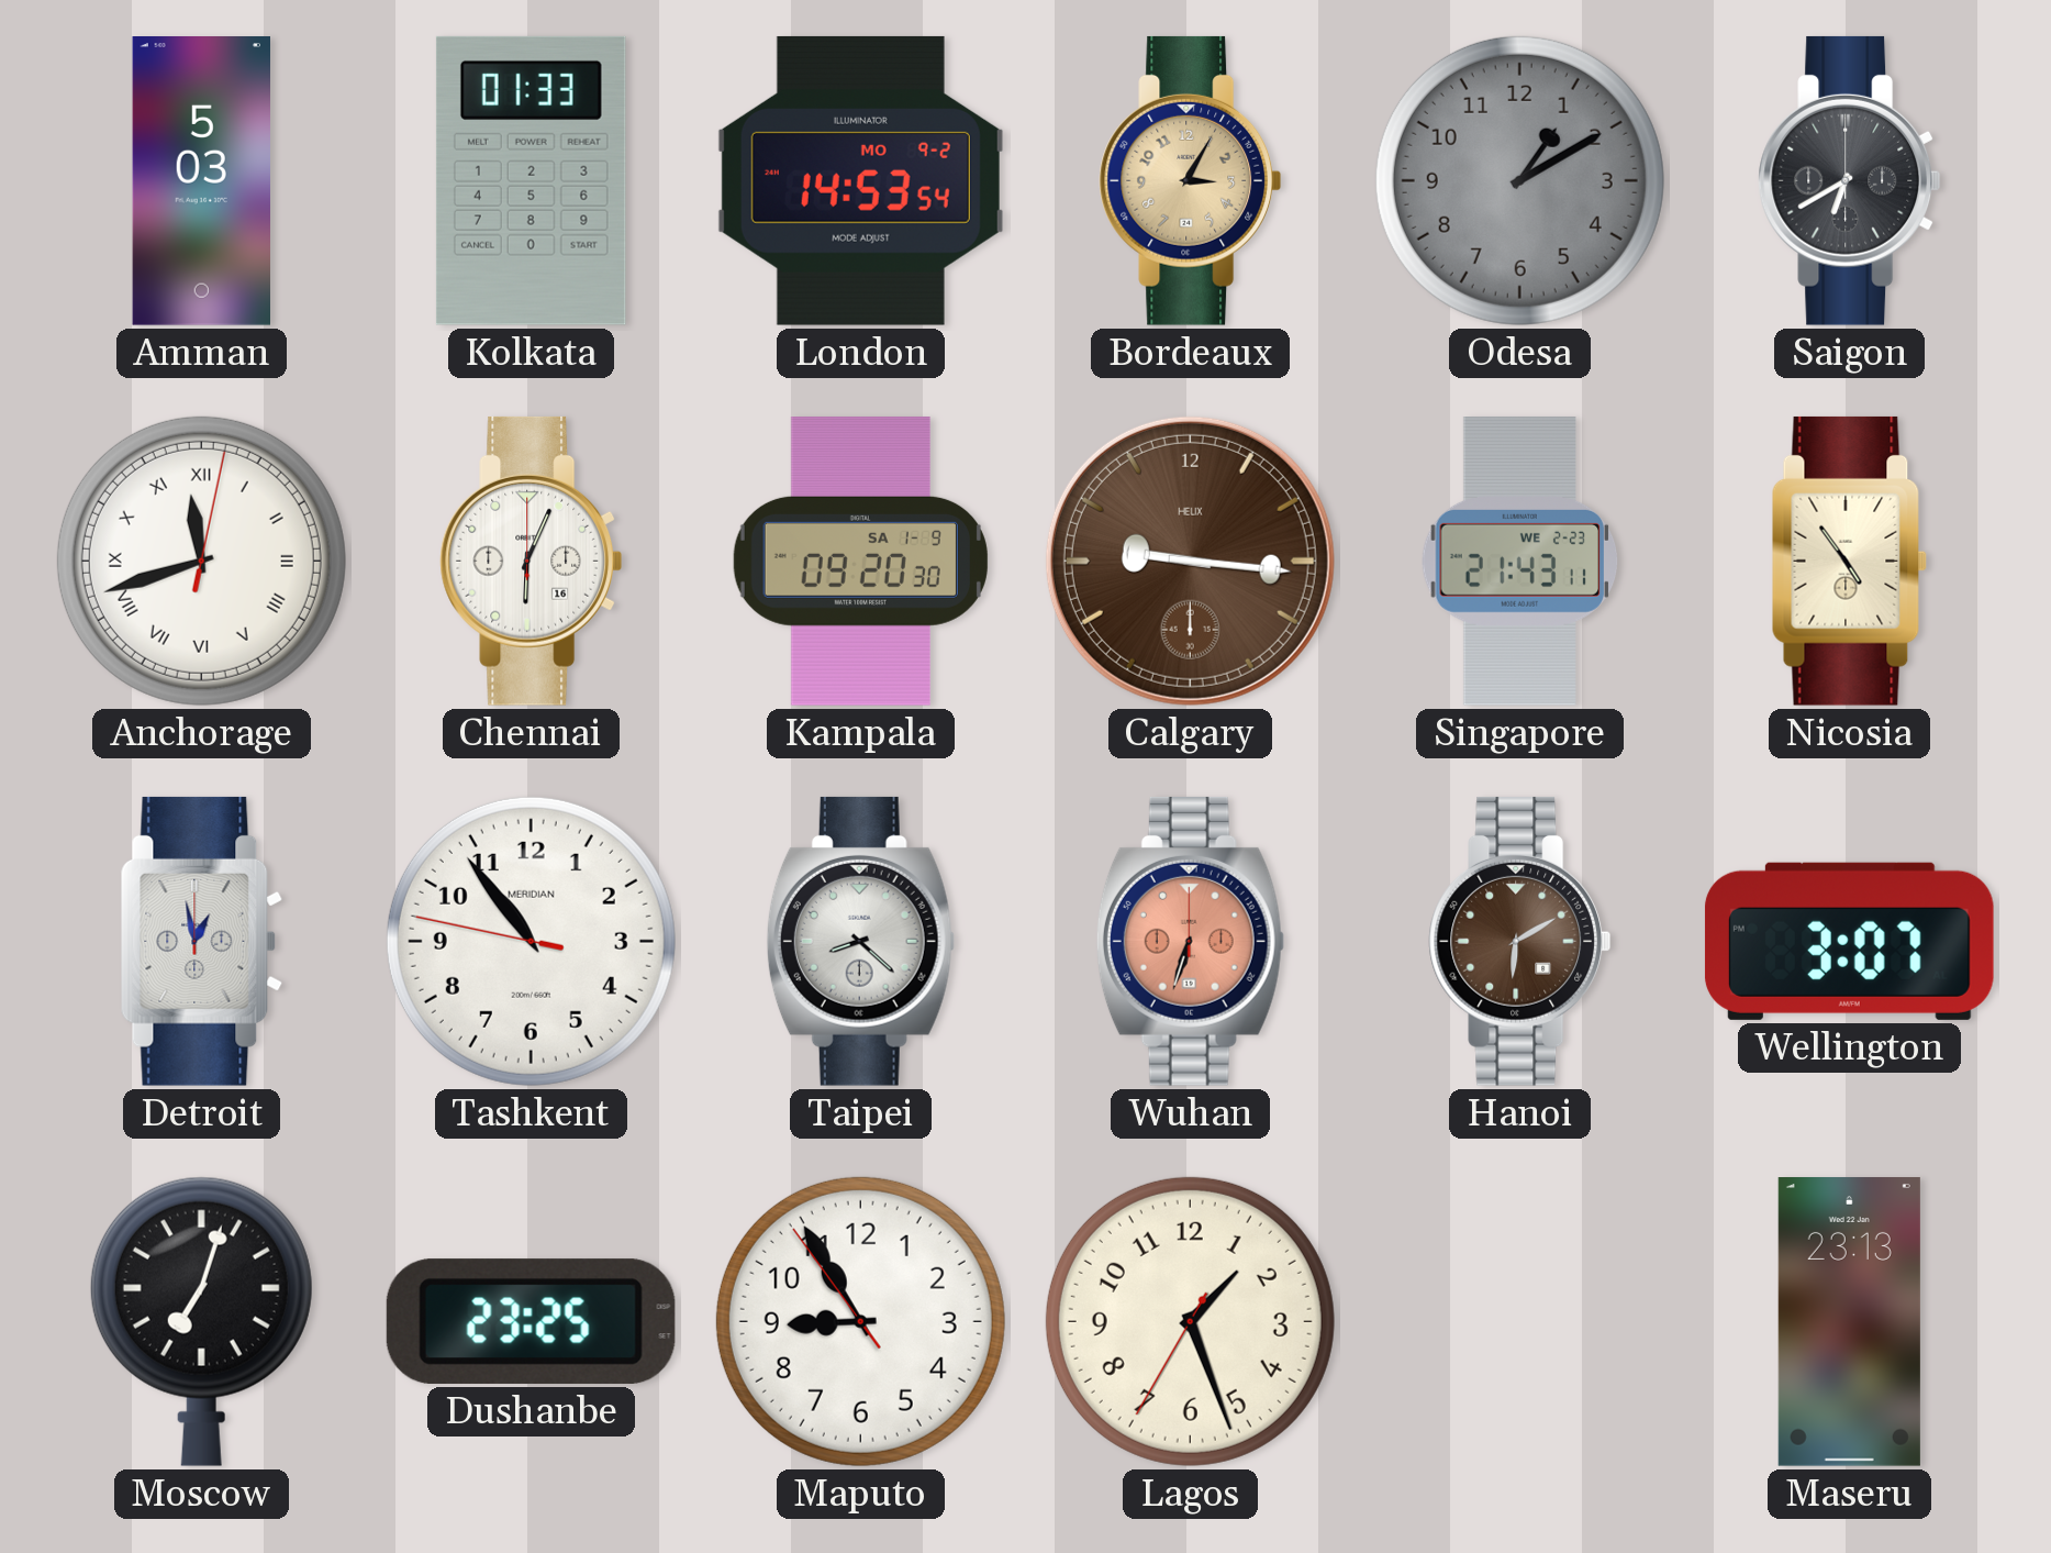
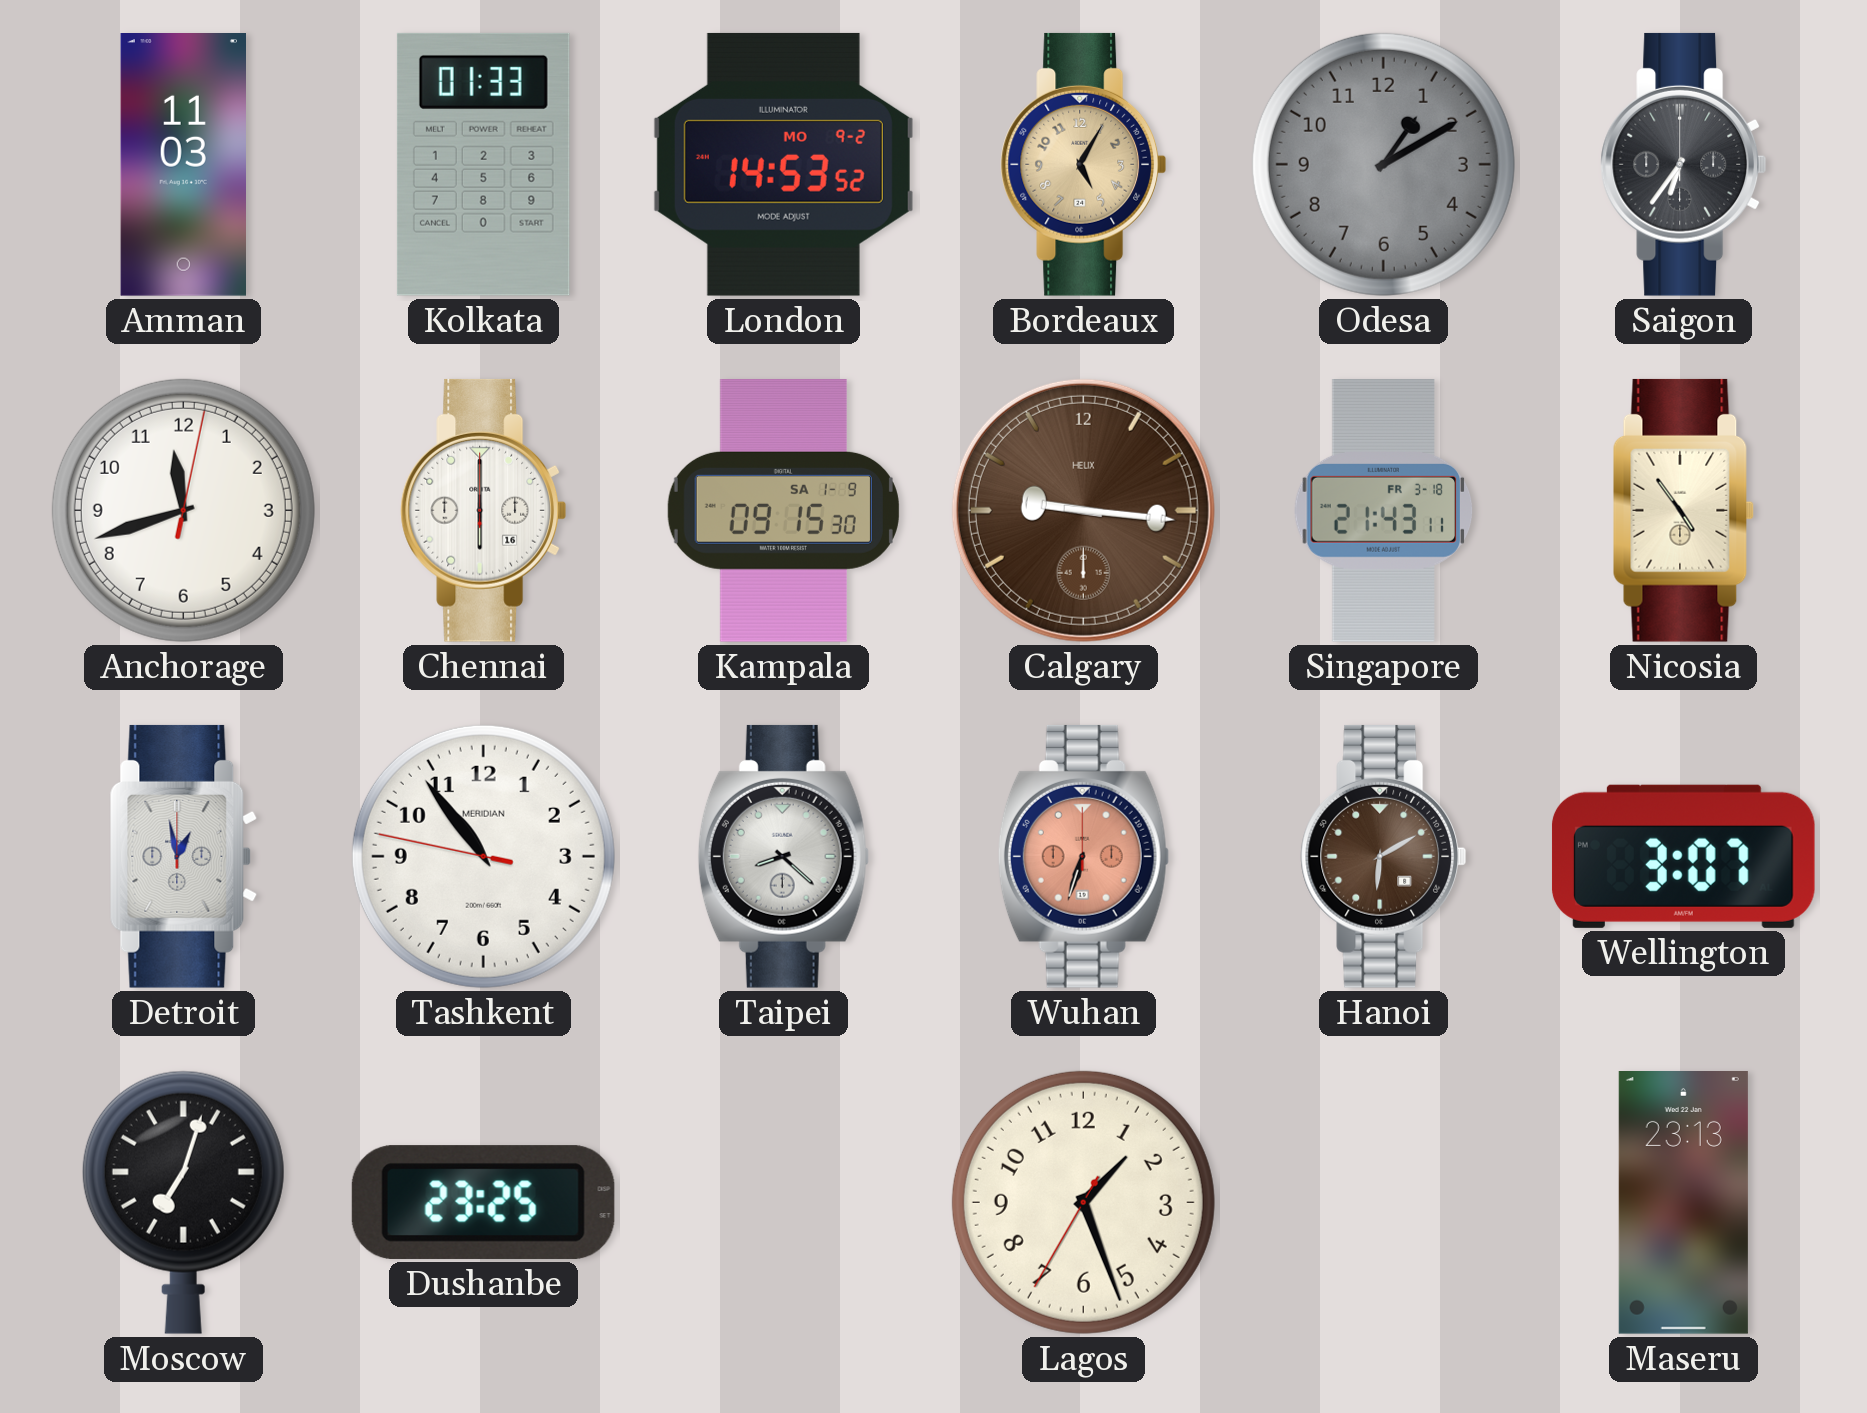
Amman: 5:03 -> 11:03
London: 14:53:54 -> 14:53:52
Bordeaux: 3:05 -> 5:05
Saigon: 6:40 -> 6:36
Anchorage numerals: Roman -> Arabic
Chennai: 6:04 -> 6:00
Kampala: 09:20 -> 09:15
Singapore date: WE 2-23 -> FR 3-18
Maputo: 8:54 -> none
